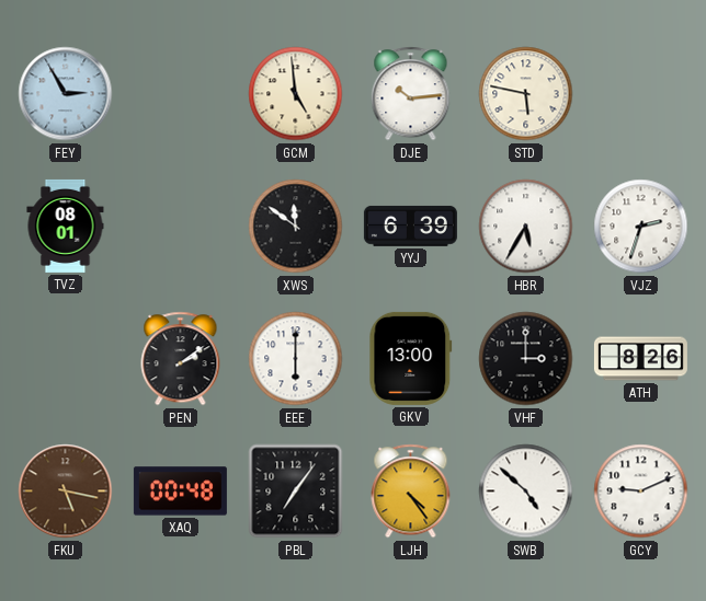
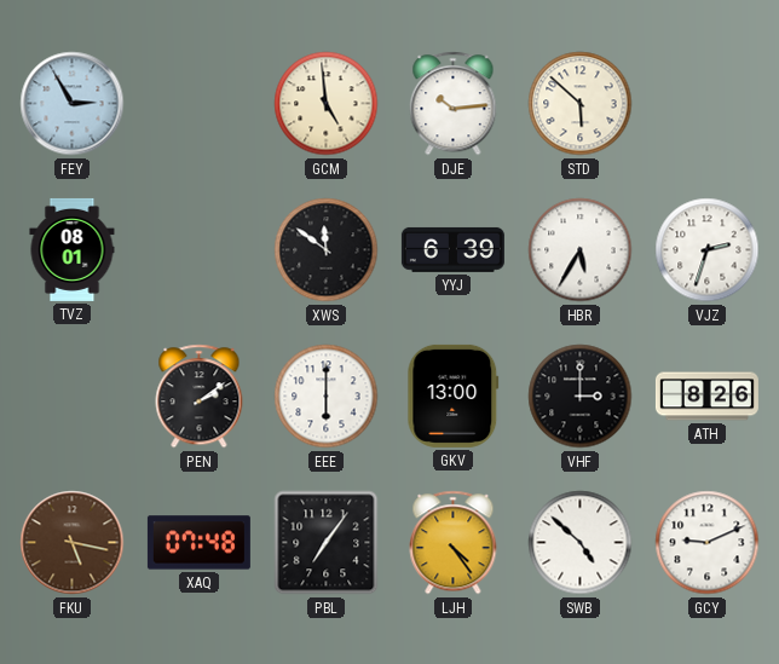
STD: 5:47 -> 5:52
XAQ: 00:48 -> 07:48
